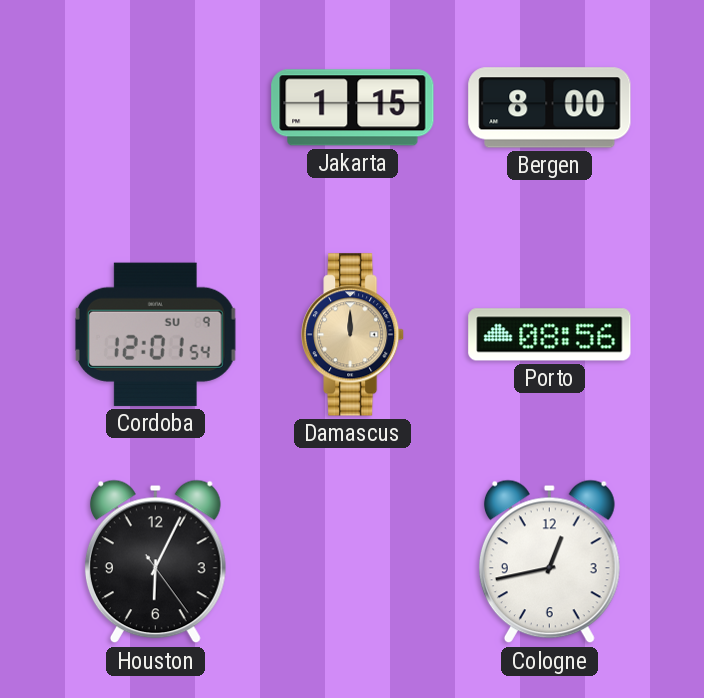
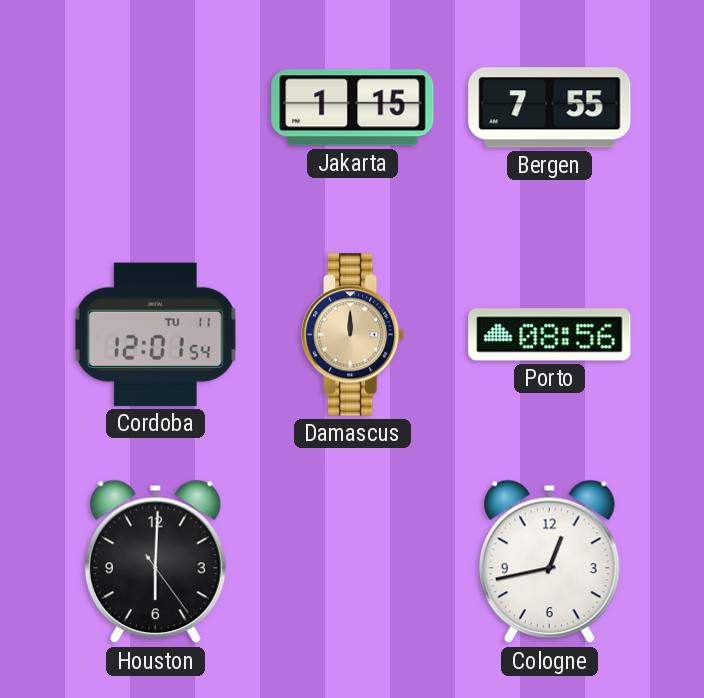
Bergen: 8:00 -> 7:55
Cordoba date: SU 9 -> TU 11
Houston: 6:04 -> 6:00
